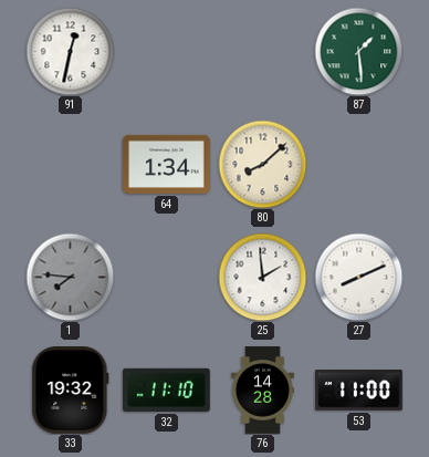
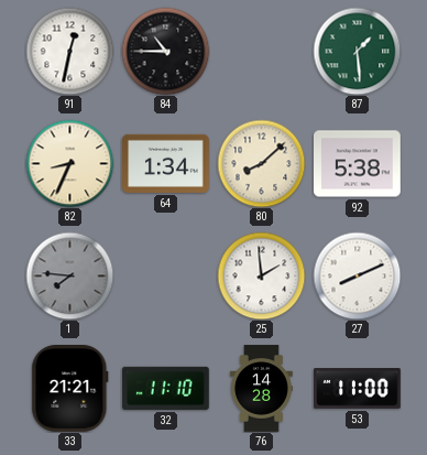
84: none -> 10:45
82: none -> 8:34
92: none -> 5:38
33: 19:32 -> 21:21
